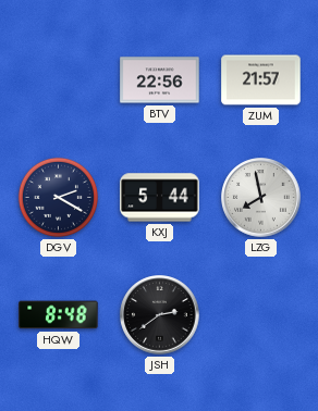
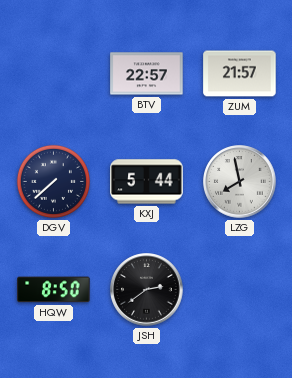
BTV: 22:56 -> 22:57
DGV: 2:20 -> 7:38
HQW: 8:48 -> 8:50
